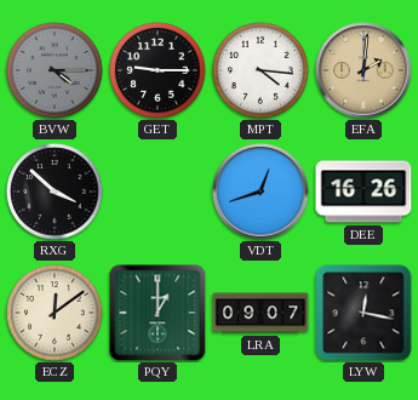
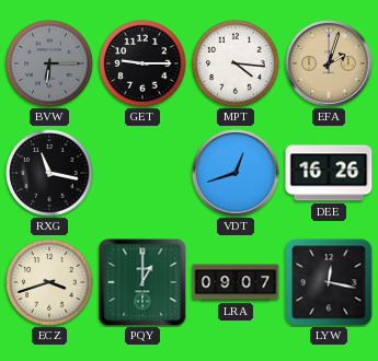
BVW: 4:15 -> 6:15
EFA: 2:01 -> 2:03
RXG: 3:52 -> 11:17
ECZ: 12:09 -> 3:42
